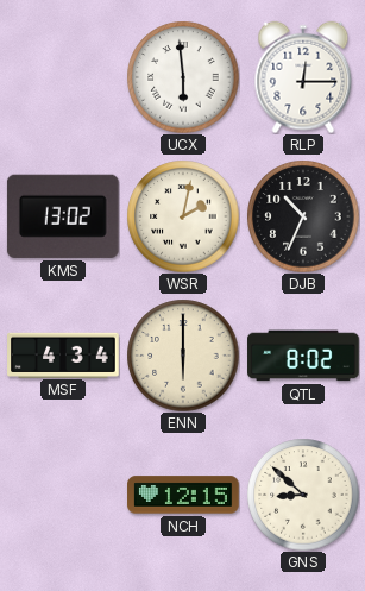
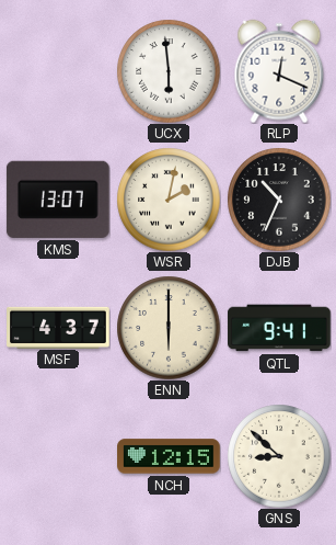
RLP: 12:15 -> 12:19
KMS: 13:02 -> 13:07
MSF: 4:34 -> 4:37
QTL: 8:02 -> 9:41
